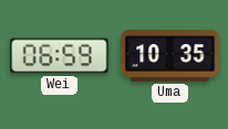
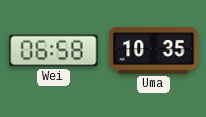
Wei: 06:59 -> 06:58
